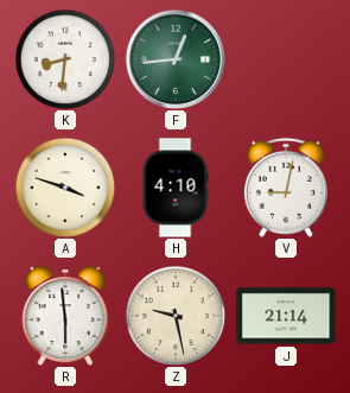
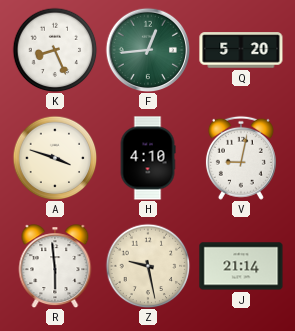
K: 8:31 -> 8:26
Q: none -> 5:20
